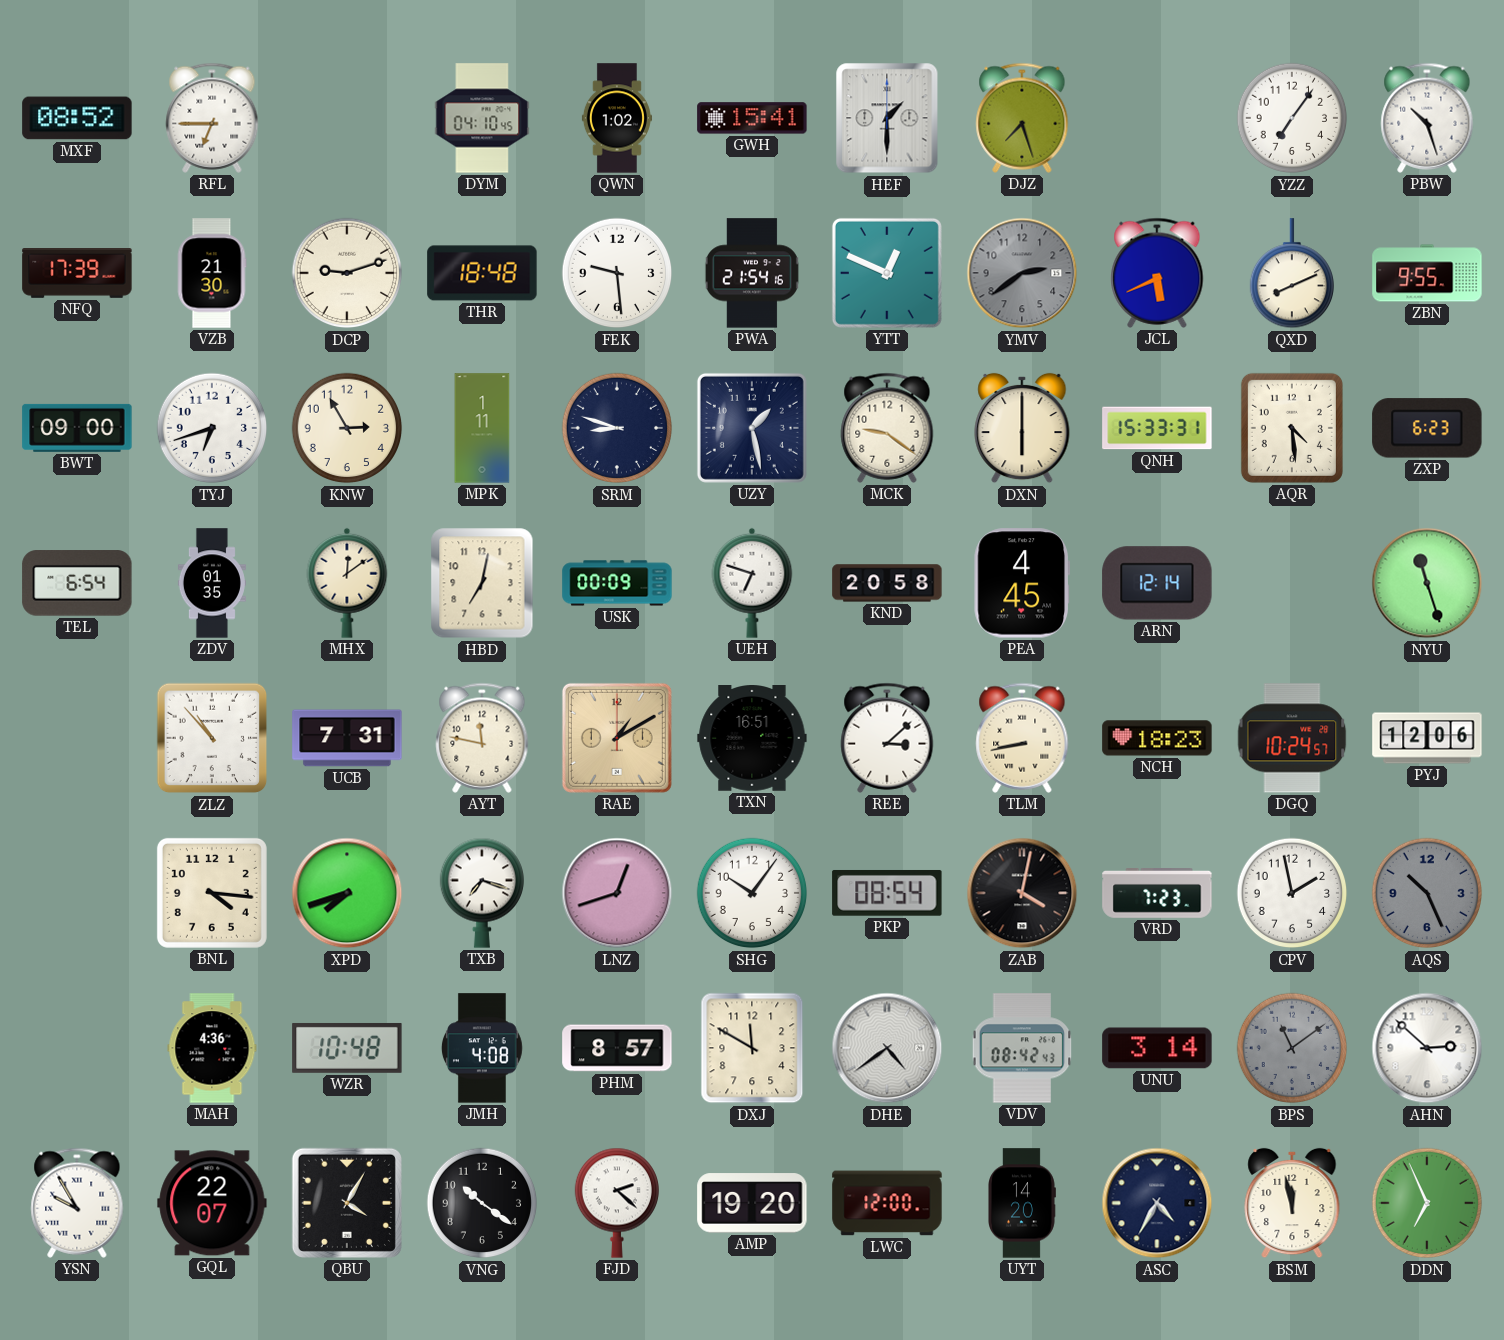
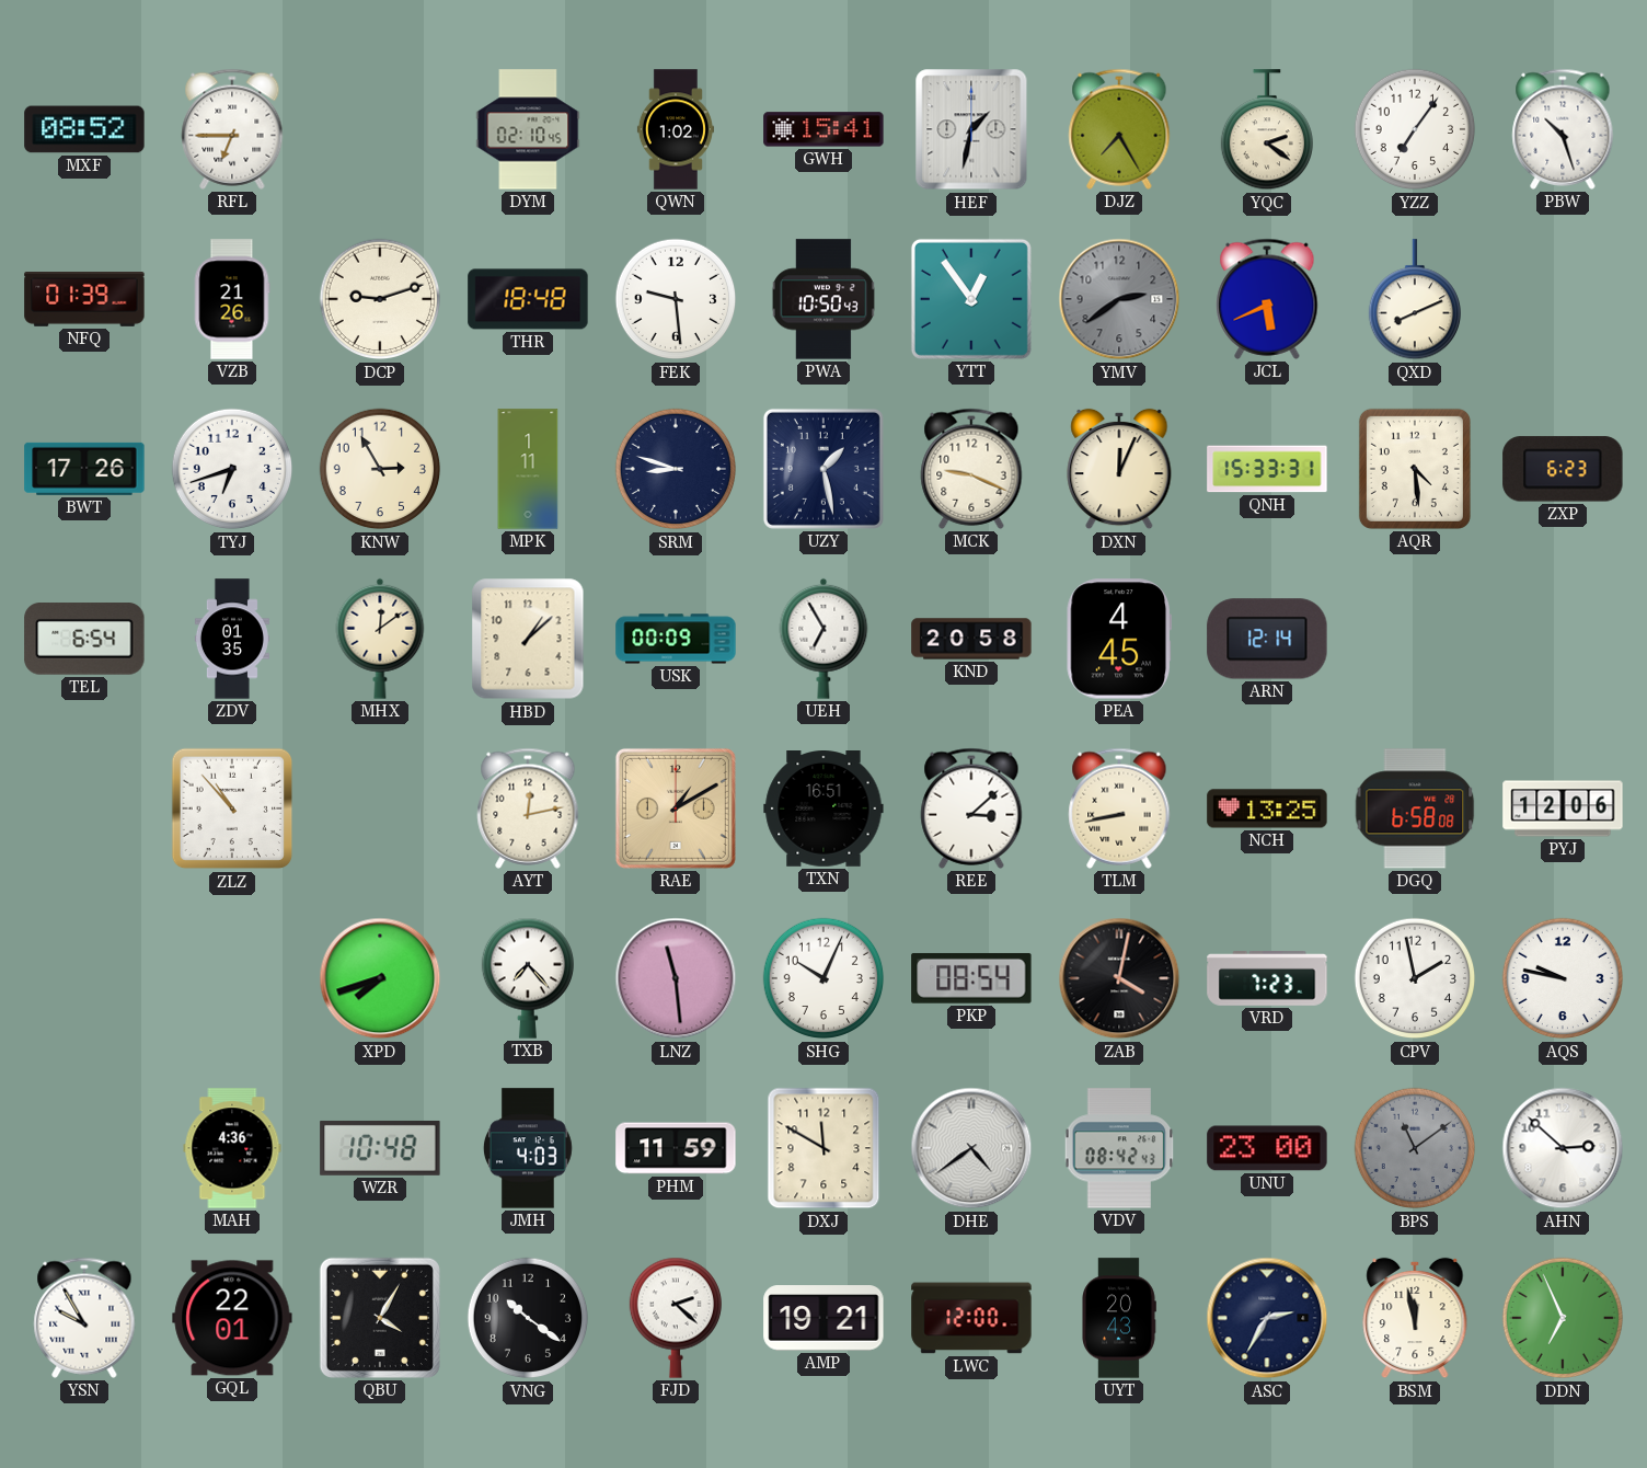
DYM: 04:10 -> 02:10
HEF: 1:30 -> 1:32
DJZ: 7:27 -> 7:25
YQC: none -> 2:21
NFQ: 17:39 -> 01:39
VZB: 21:30 -> 21:26
PWA: 21:54 -> 10:50
YTT: 12:49 -> 12:54
ZBN: 9:55 -> none
BWT: 09:00 -> 17:26
MCK: 9:21 -> 9:19
DXN: 6:00 -> 12:04
HBD: 7:02 -> 1:08
UEH: 6:48 -> 6:55
NYU: 11:27 -> none
UCB: 7:31 -> none
AYT: 11:47 -> 12:13
NCH: 18:23 -> 13:25
DGQ: 10:24 -> 6:58
BNL: 4:16 -> none
TXB: 7:18 -> 7:23
LNZ: 12:42 -> 11:29
SHG: 10:06 -> 10:04
AQS: 10:26 -> 9:47
AQS dial: grey -> white
JMH: 4:08 -> 4:03
PHM: 8:57 -> 11:59
UNU: 3:14 -> 23:00
GQL: 22:07 -> 22:01
AMP: 19:20 -> 19:21
UYT: 14:20 -> 20:43
ASC: 4:35 -> 2:35
